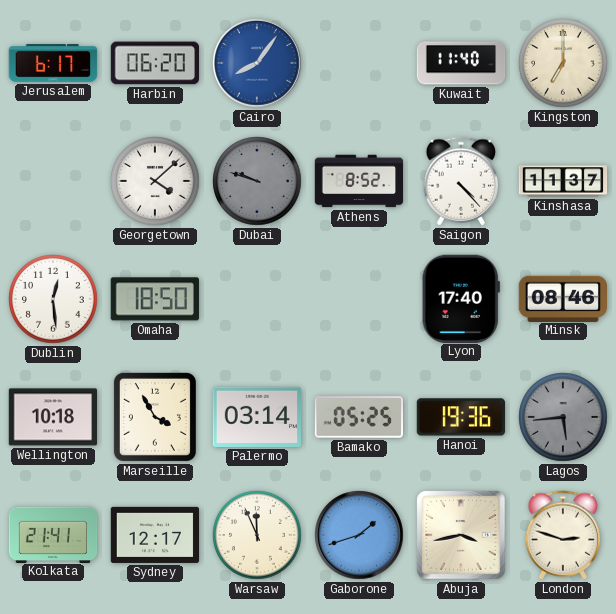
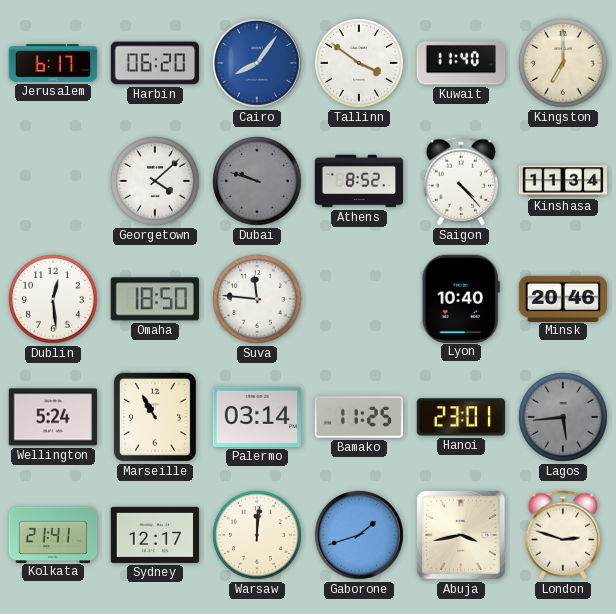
Tallinn: none -> 3:51
Kinshasa: 11:37 -> 11:34
Suva: none -> 11:46
Lyon: 17:40 -> 10:40
Minsk: 08:46 -> 20:46
Wellington: 10:18 -> 5:24
Marseille: 3:55 -> 10:55
Bamako: 05:25 -> 11:25
Hanoi: 19:36 -> 23:01
Warsaw: 11:56 -> 12:01
